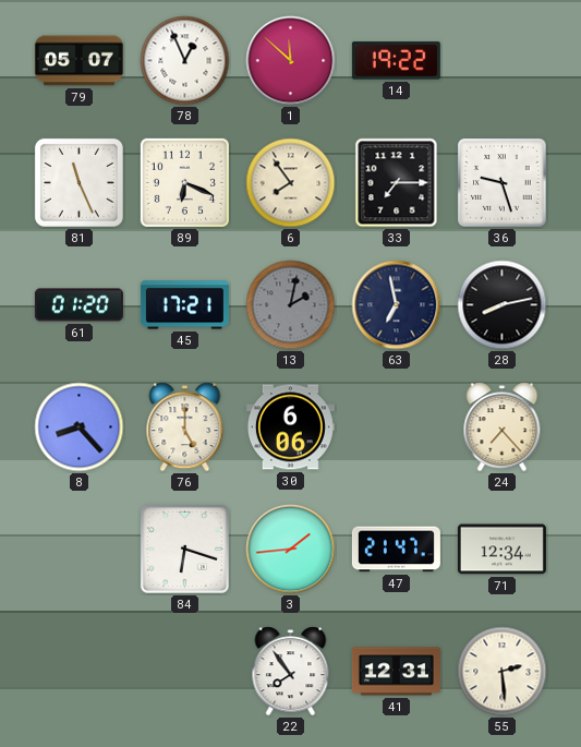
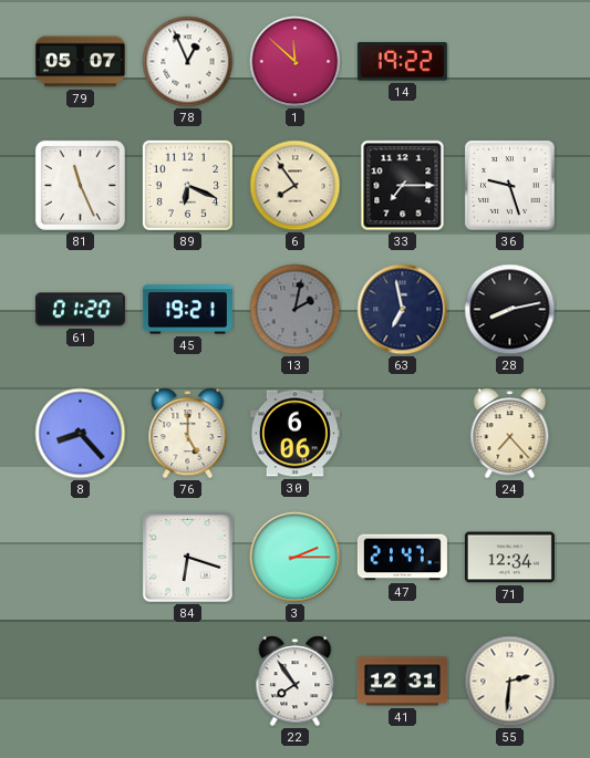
45: 17:21 -> 19:21
3: 1:44 -> 2:15
55: 2:29 -> 2:31
